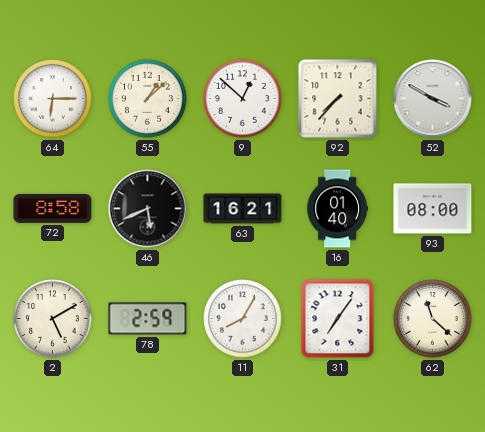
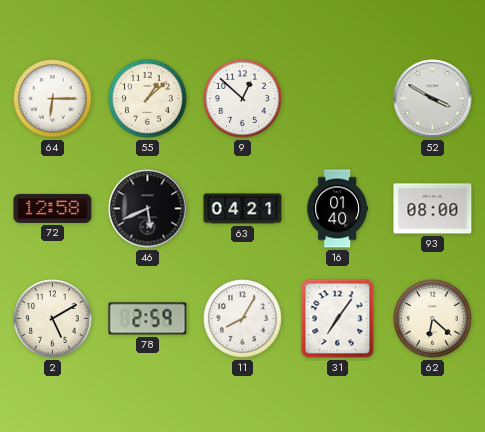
92: 7:37 -> none
72: 8:58 -> 12:58
63: 16:21 -> 04:21
62: 11:22 -> 6:22
